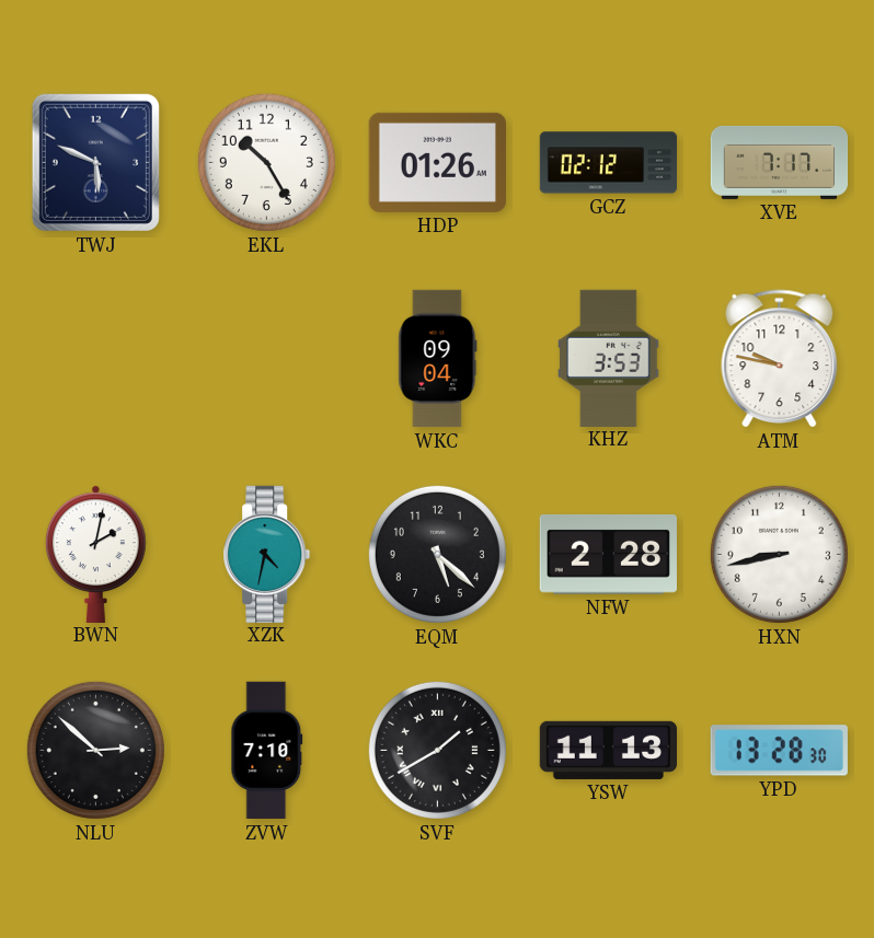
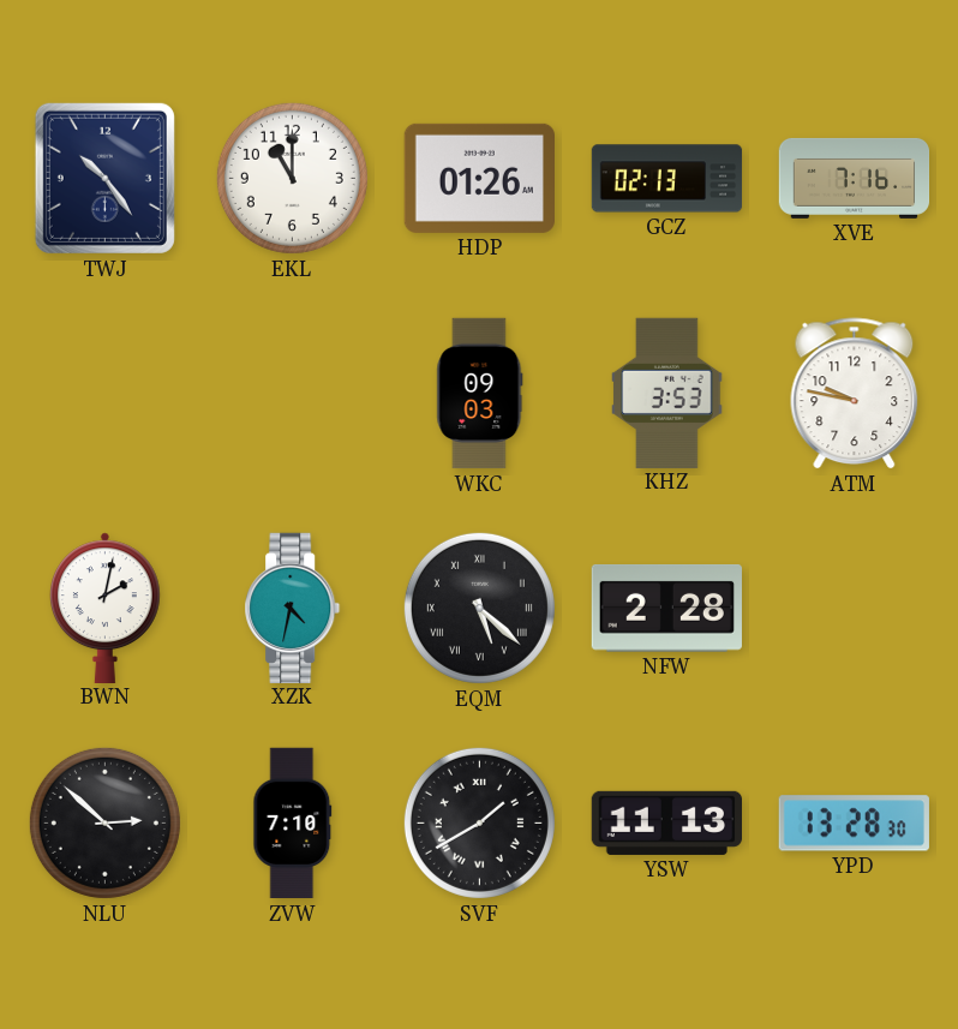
TWJ: 5:49 -> 10:24
EKL: 10:25 -> 11:00
GCZ: 02:12 -> 02:13
XVE: 7:17 -> 7:16
WKC: 09:04 -> 09:03
EQM numerals: Arabic -> Roman
HXN: 8:43 -> none
